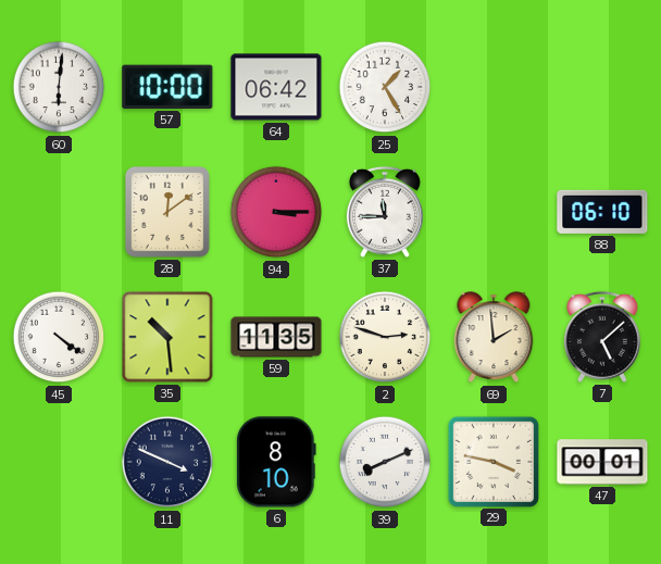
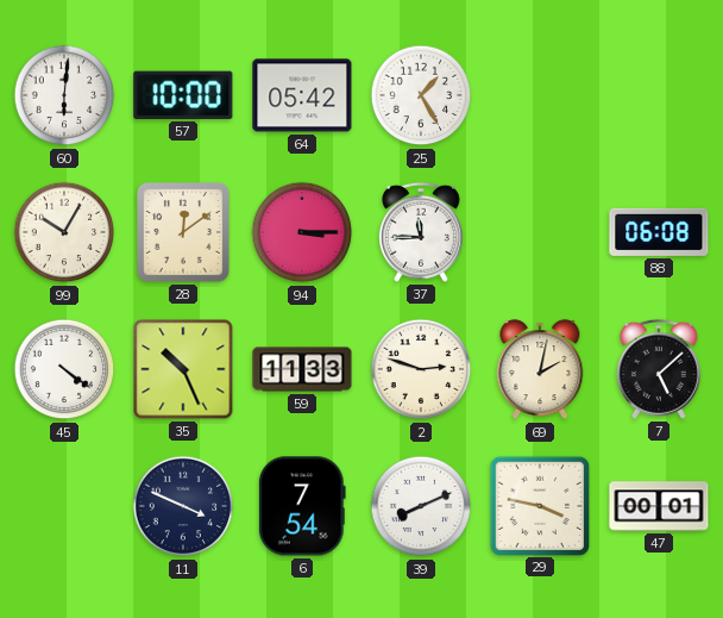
64: 06:42 -> 05:42
99: none -> 10:05
88: 06:10 -> 06:08
35: 10:29 -> 10:26
59: 11:35 -> 11:33
69: 1:59 -> 2:02
6: 8:10 -> 7:54
